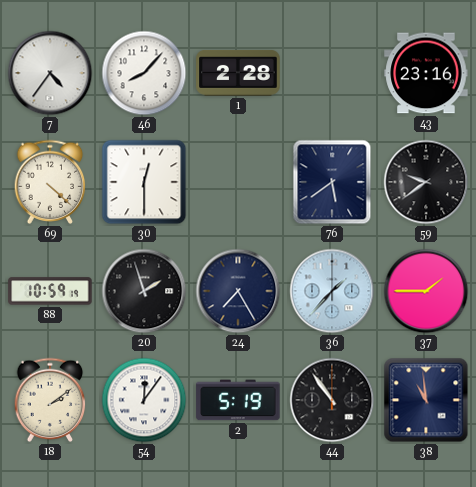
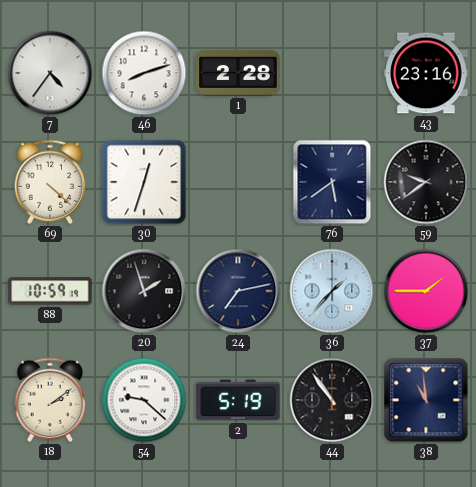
46: 8:07 -> 8:12
30: 12:30 -> 12:33
24: 7:25 -> 7:13
54: 12:06 -> 9:22
